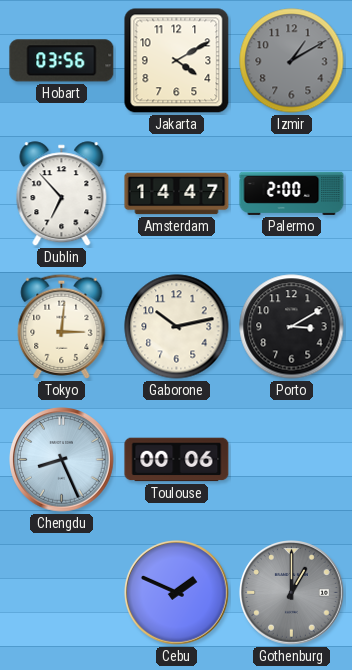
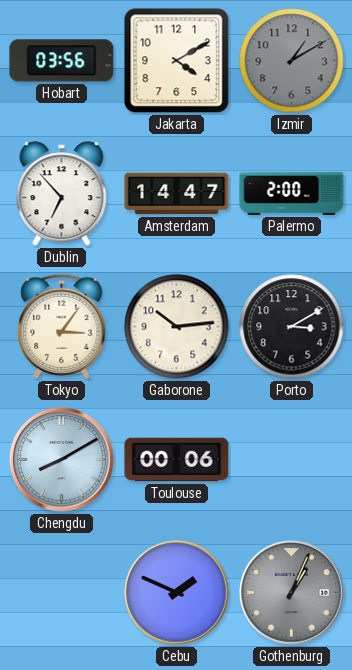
Tokyo: 3:01 -> 3:06
Gaborone: 10:13 -> 10:14
Chengdu: 8:26 -> 8:10
Gothenburg: 1:00 -> 1:04
